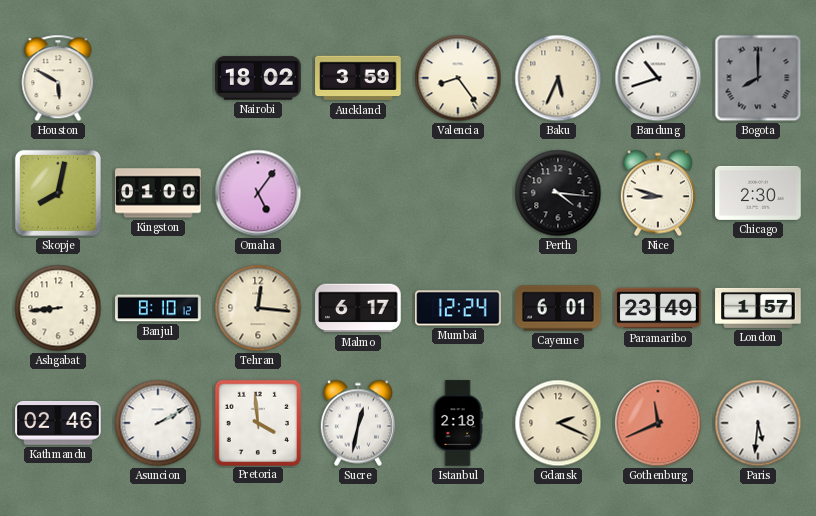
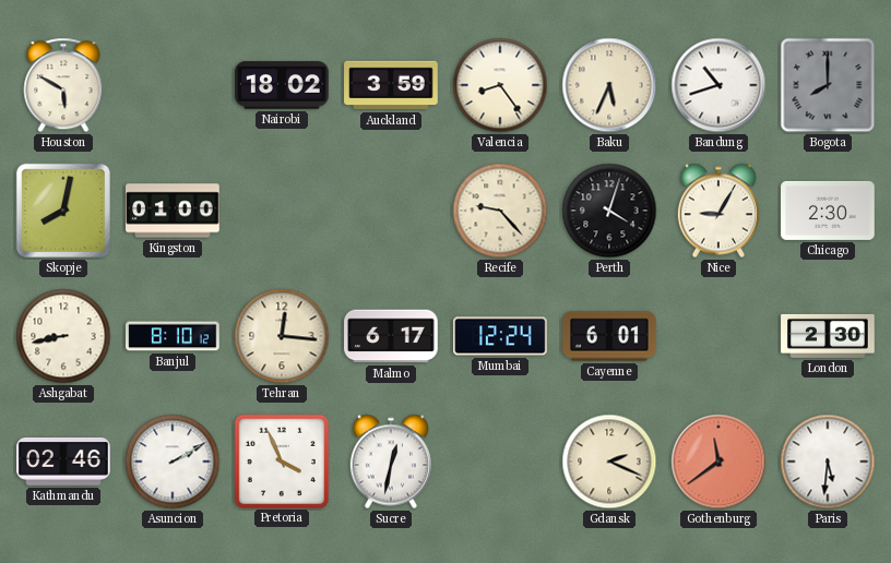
Omaha: 5:06 -> none
Recife: none -> 9:23
Perth: 4:16 -> 4:03
Nice: 8:48 -> 9:05
Ashgabat: 8:44 -> 8:43
Paramaribo: 23:49 -> none
London: 1:57 -> 2:30
Pretoria: 3:59 -> 3:56
Istanbul: 2:18 -> none
Gothenburg: 11:41 -> 11:39
